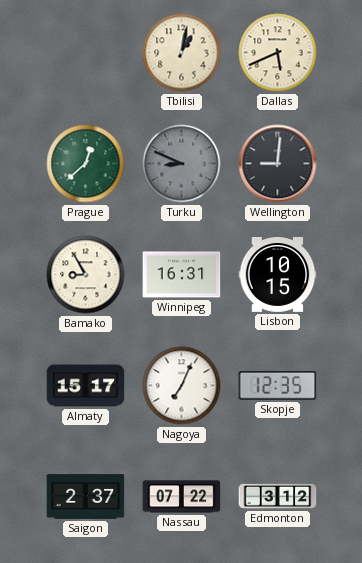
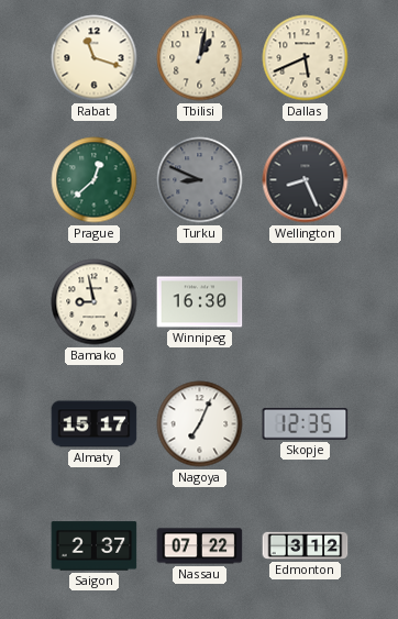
Rabat: none -> 11:18
Wellington: 9:01 -> 8:26
Bamako: 8:55 -> 8:58
Winnipeg: 16:31 -> 16:30
Lisbon: 10:15 -> none
